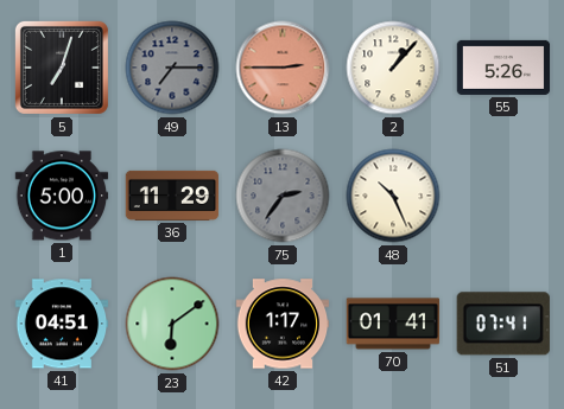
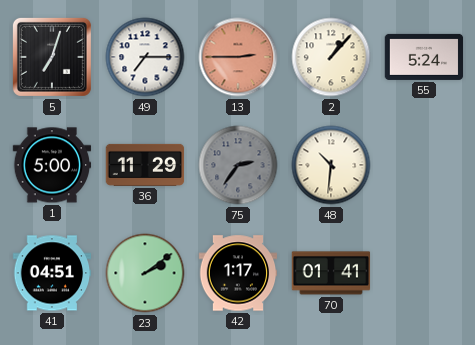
49 dial: grey -> white
55: 5:26 -> 5:24
48: 10:26 -> 10:31
23: 6:09 -> 2:09
51: 07:41 -> none
